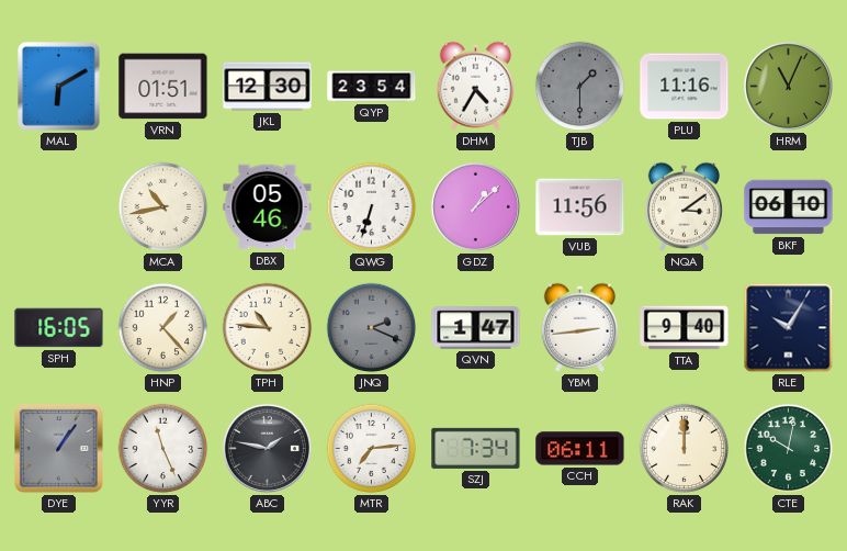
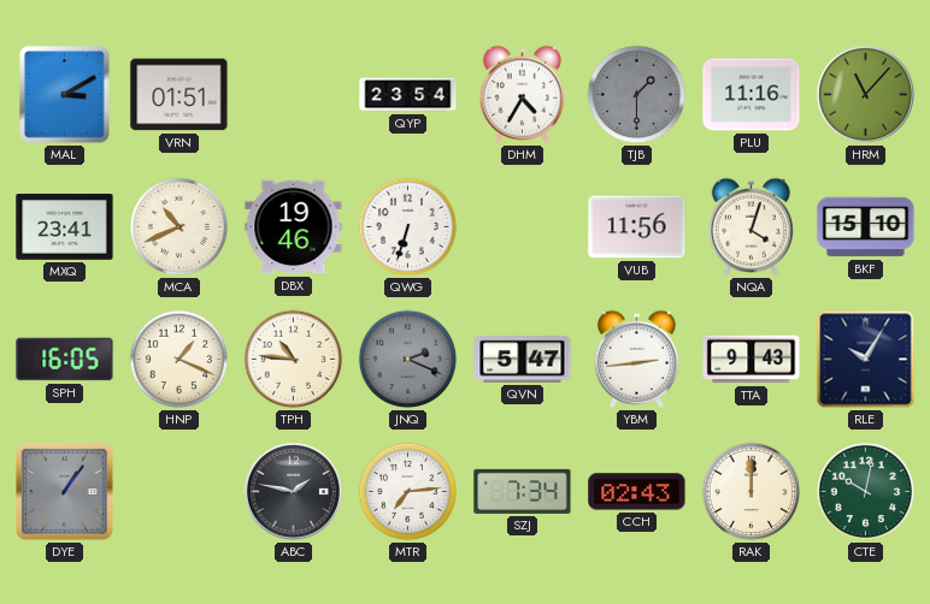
MAL: 6:10 -> 3:10
JKL: 12:30 -> none
HRM: 11:04 -> 11:07
MXQ: none -> 23:41
MCA: 10:43 -> 10:41
DBX: 05:46 -> 19:46
GDZ: 1:08 -> none
NQA: 3:09 -> 4:03
BKF: 06:10 -> 15:10
HNP: 1:23 -> 1:19
QVN: 1:47 -> 5:47
TTA: 9:40 -> 9:43
YYR: 11:26 -> none
CCH: 06:11 -> 02:43
